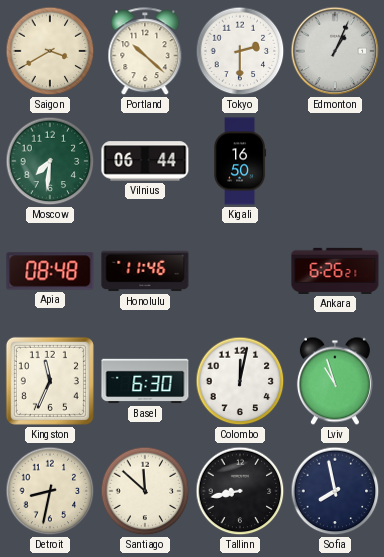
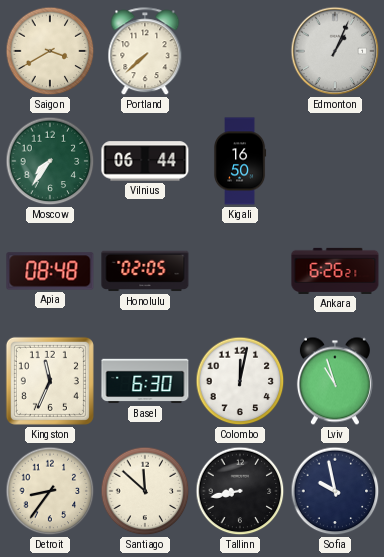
Portland: 10:22 -> 7:38
Tokyo: 2:30 -> none
Moscow: 7:31 -> 7:36
Honolulu: 11:46 -> 02:05
Detroit: 8:32 -> 8:36
Sofia: 7:58 -> 9:58
